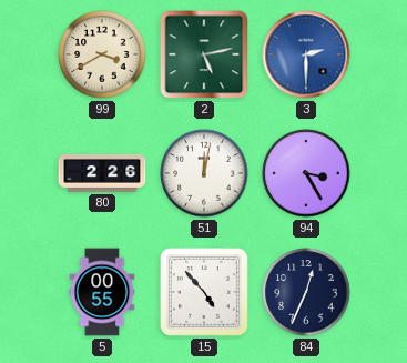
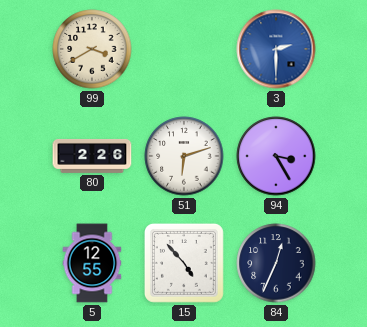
2: 5:13 -> none
51: 12:02 -> 6:12
5: 00:55 -> 12:55
